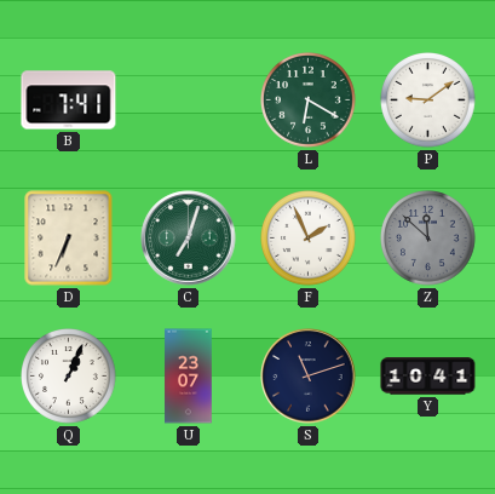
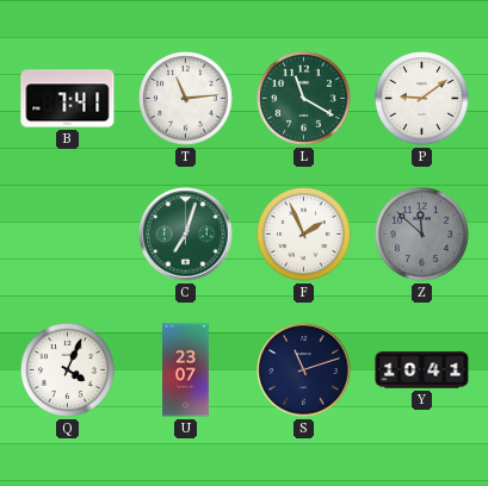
T: none -> 11:14
L: 6:20 -> 11:20
D: 6:34 -> none
Q: 1:04 -> 4:04
